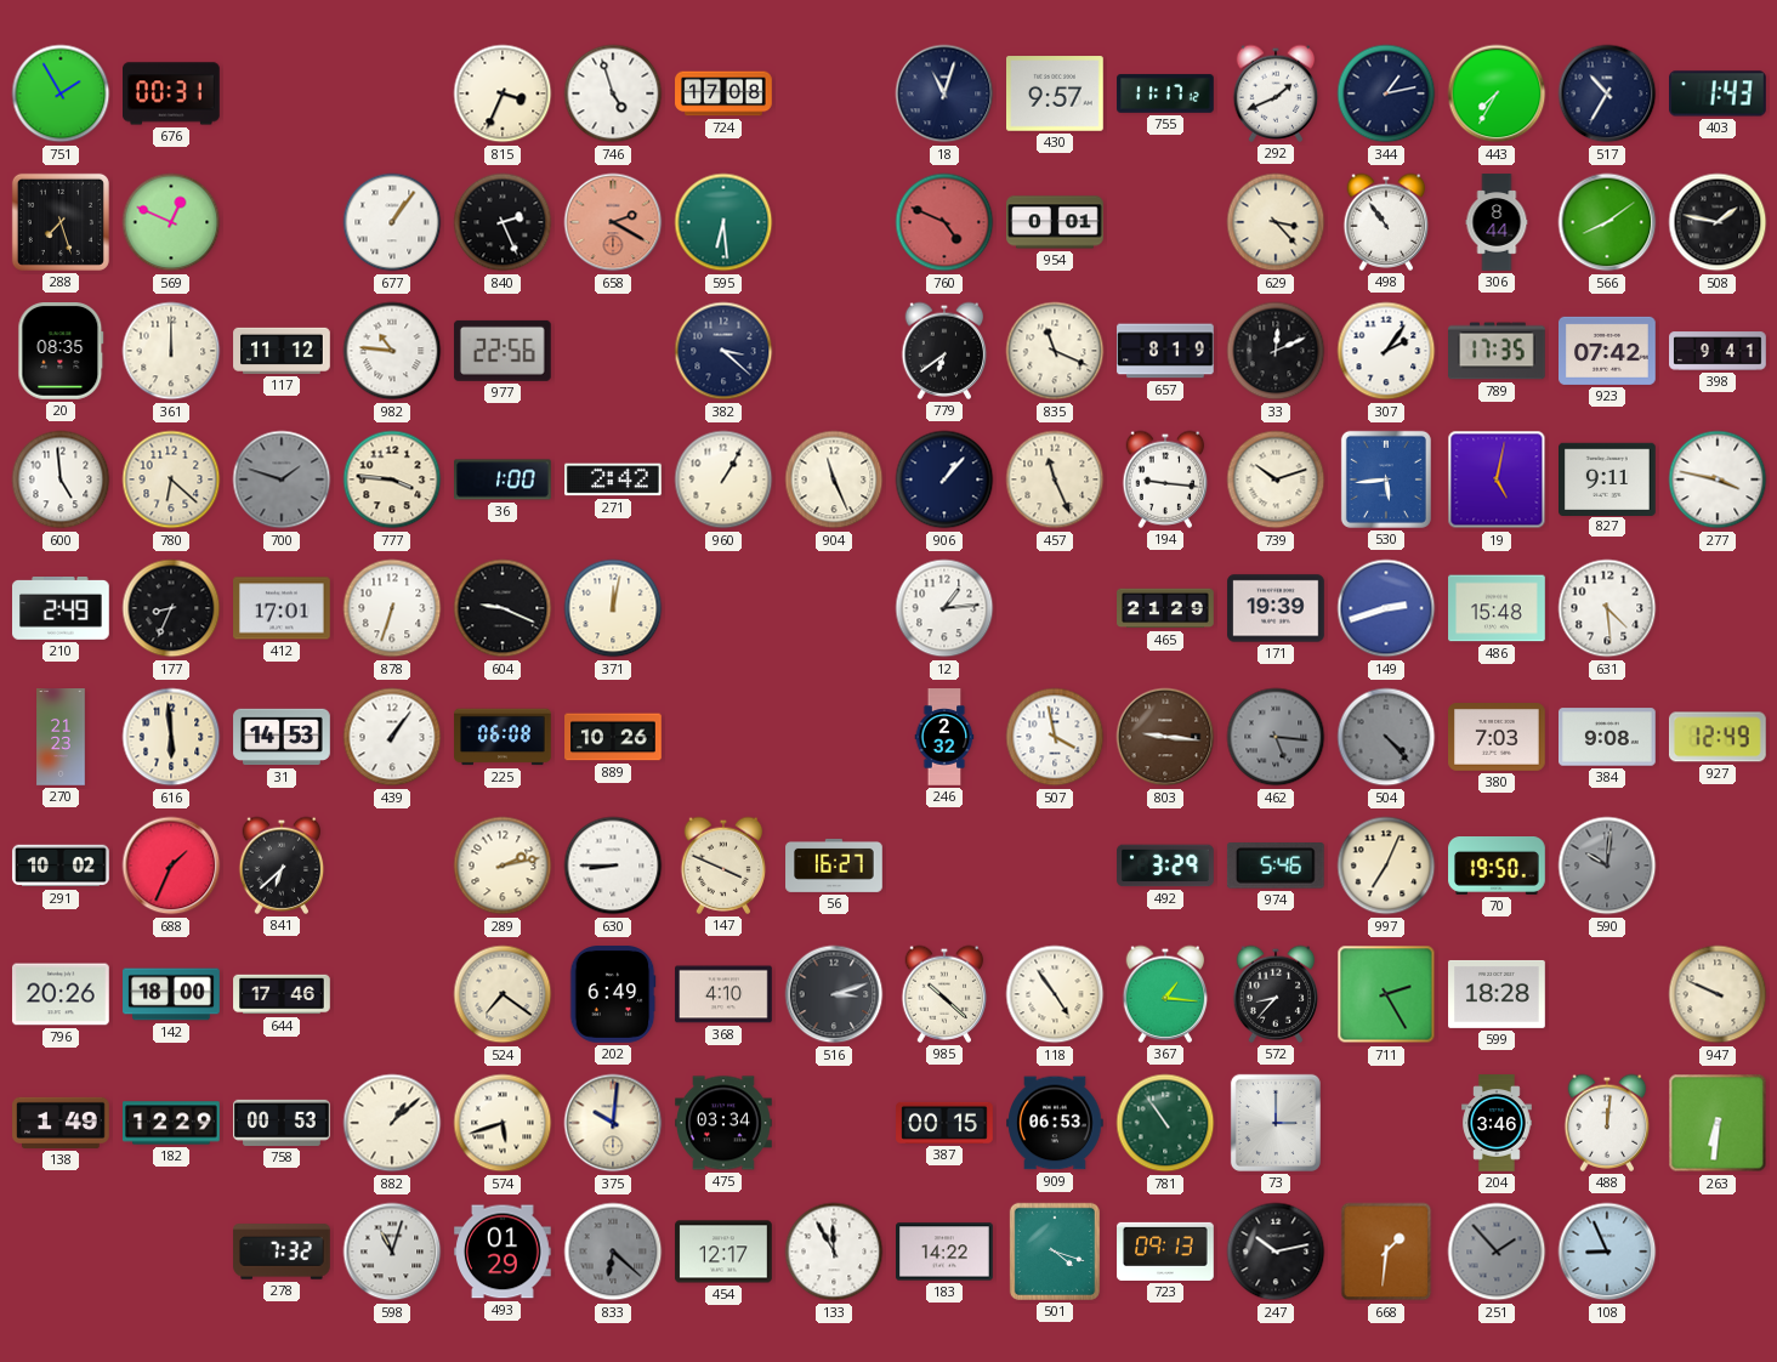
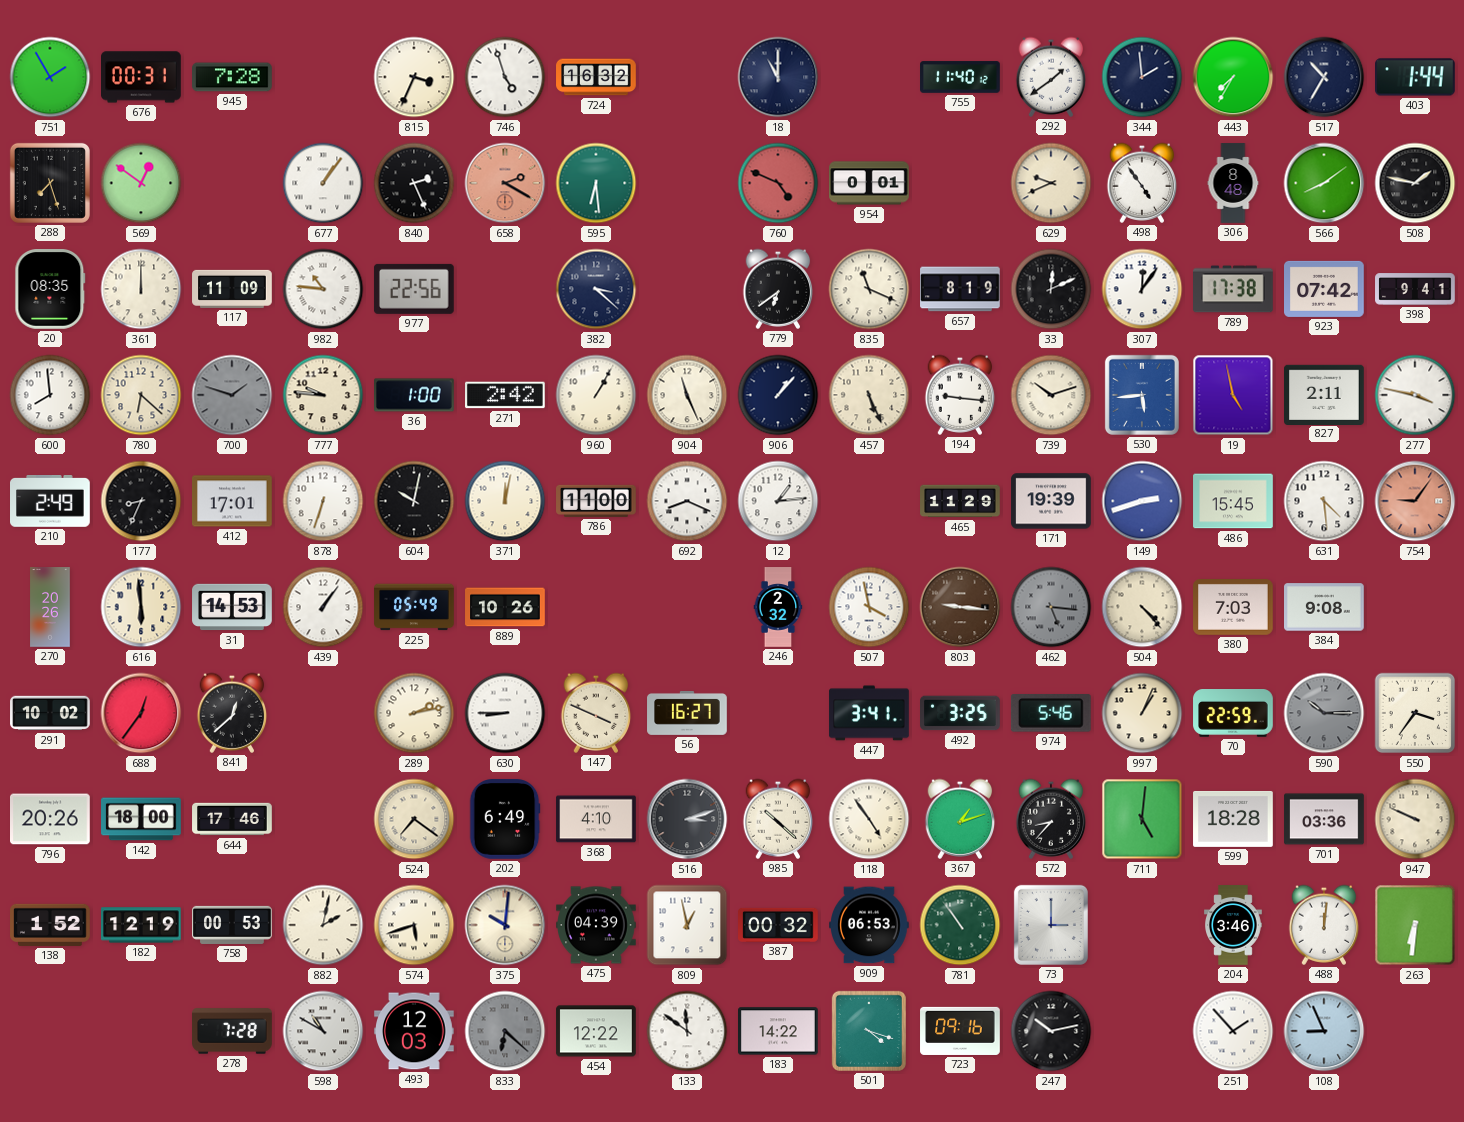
945: none -> 7:28
724: 17:08 -> 16:32
18: 11:03 -> 11:00
430: 9:57 -> none
755: 11:17 -> 11:40
292: 1:41 -> 1:39
344: 1:13 -> 1:59
403: 1:43 -> 1:44
569: 12:49 -> 12:51
629: 3:23 -> 9:41
498: 10:54 -> 4:54
306: 8:44 -> 8:48
117: 11:12 -> 11:09
307: 2:06 -> 12:06
789: 17:35 -> 17:38
600: 4:59 -> 7:59
777: 3:46 -> 9:46
457: 11:26 -> 5:26
19: 5:02 -> 4:58
827: 9:11 -> 2:11
604: 9:19 -> 10:02
786: none -> 11:00
692: none -> 8:19
465: 21:29 -> 11:29
486: 15:48 -> 15:45
754: none -> 9:06
270: 21:23 -> 20:26
225: 06:08 -> 05:49
504 dial: grey -> cream
927: 12:49 -> none
688: 1:34 -> 12:36
841: 6:38 -> 12:38
447: none -> 3:41
492: 3:29 -> 3:25
997: 7:04 -> 1:04
70: 19:50 -> 22:59
590: 10:01 -> 10:15
550: none -> 3:36
367: 1:16 -> 1:12
711: 2:25 -> 5:01
701: none -> 03:36
138: 1:49 -> 1:52
182: 12:29 -> 12:19
882: 1:08 -> 2:02
475: 03:34 -> 04:39
809: none -> 12:58
387: 00:15 -> 00:32
278: 7:32 -> 7:28
598: 11:03 -> 10:50
493: 01:29 -> 12:03
454: 12:17 -> 12:22
133: 11:55 -> 11:51
723: 09:13 -> 09:16
668: 1:31 -> none
251 dial: grey -> white
